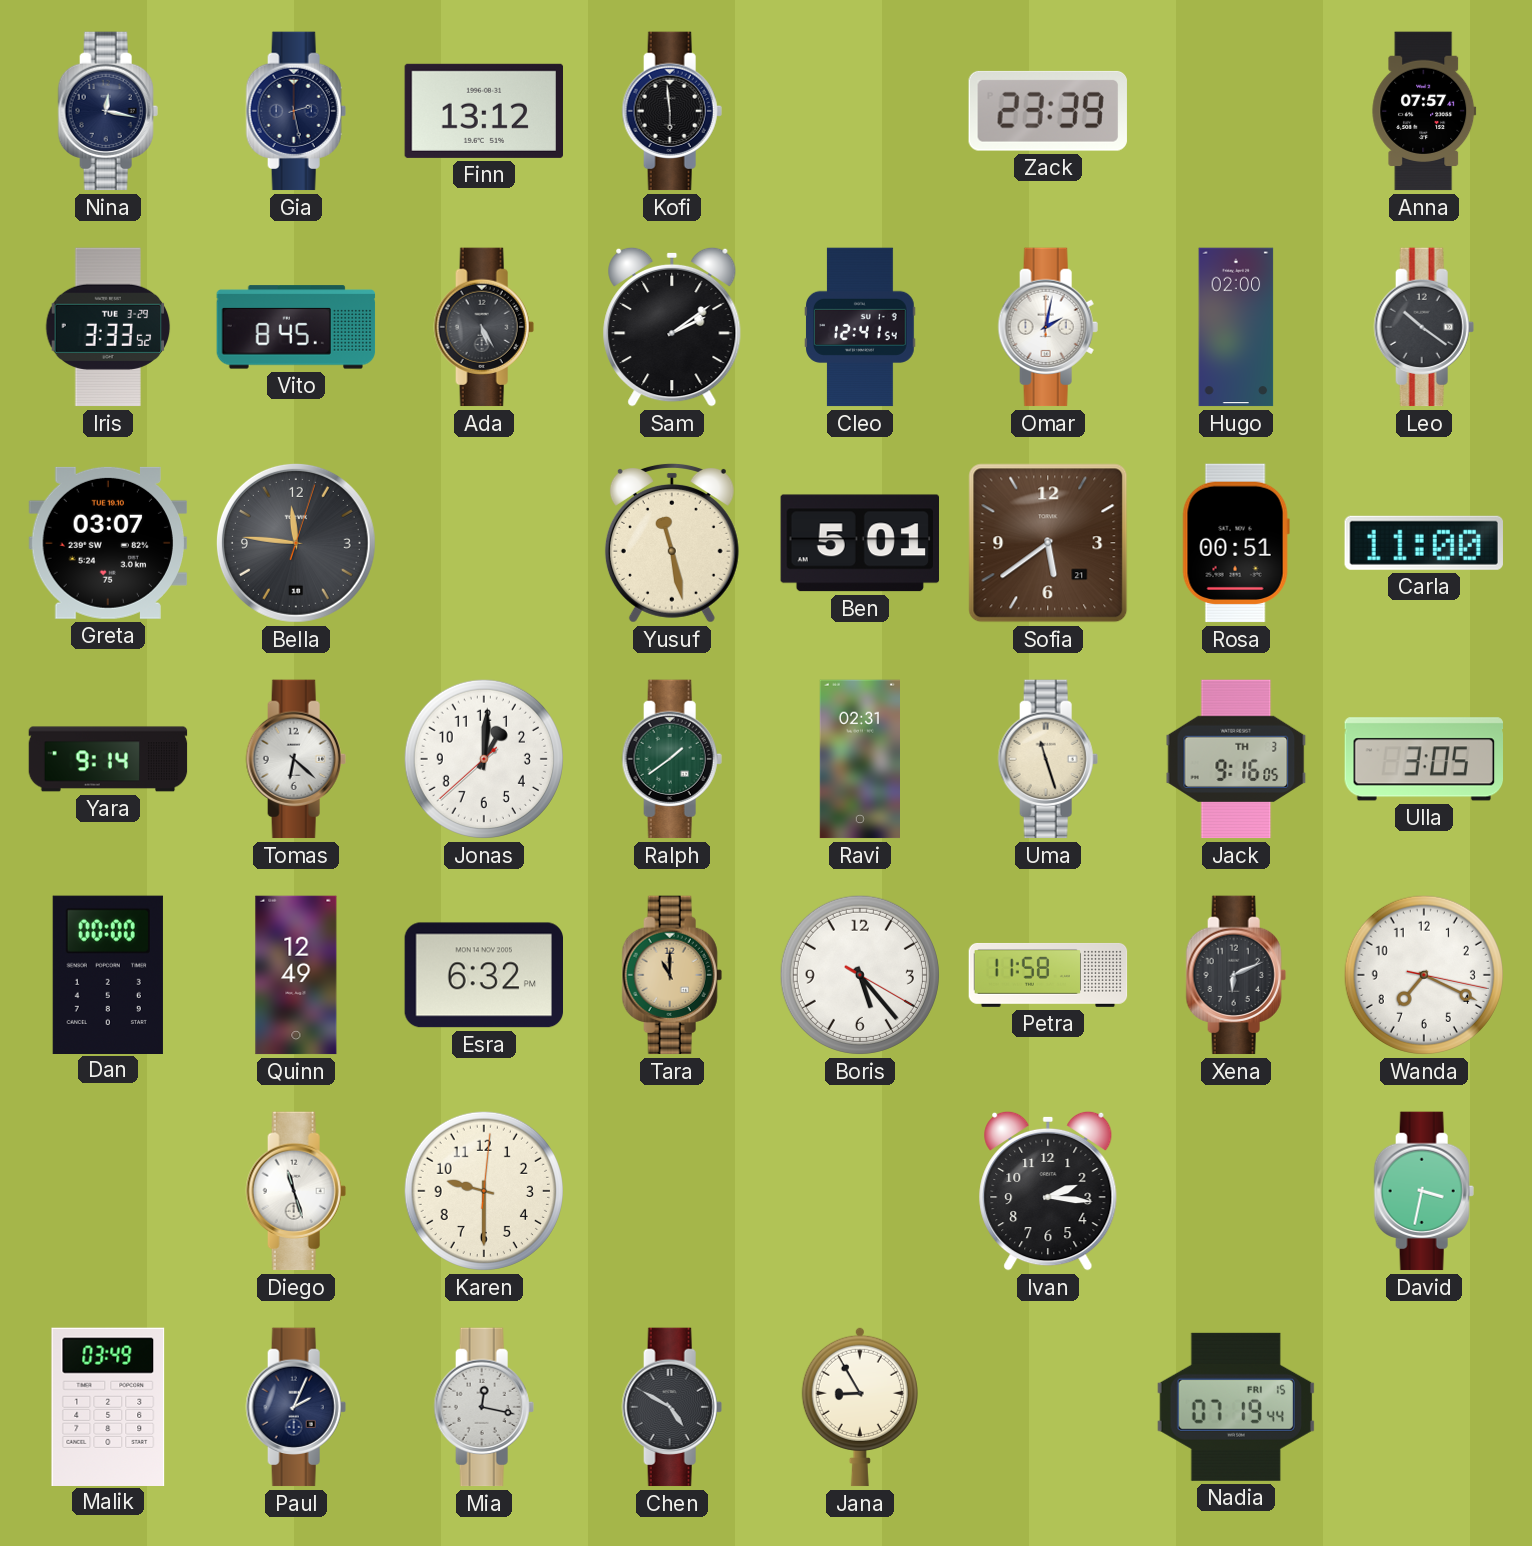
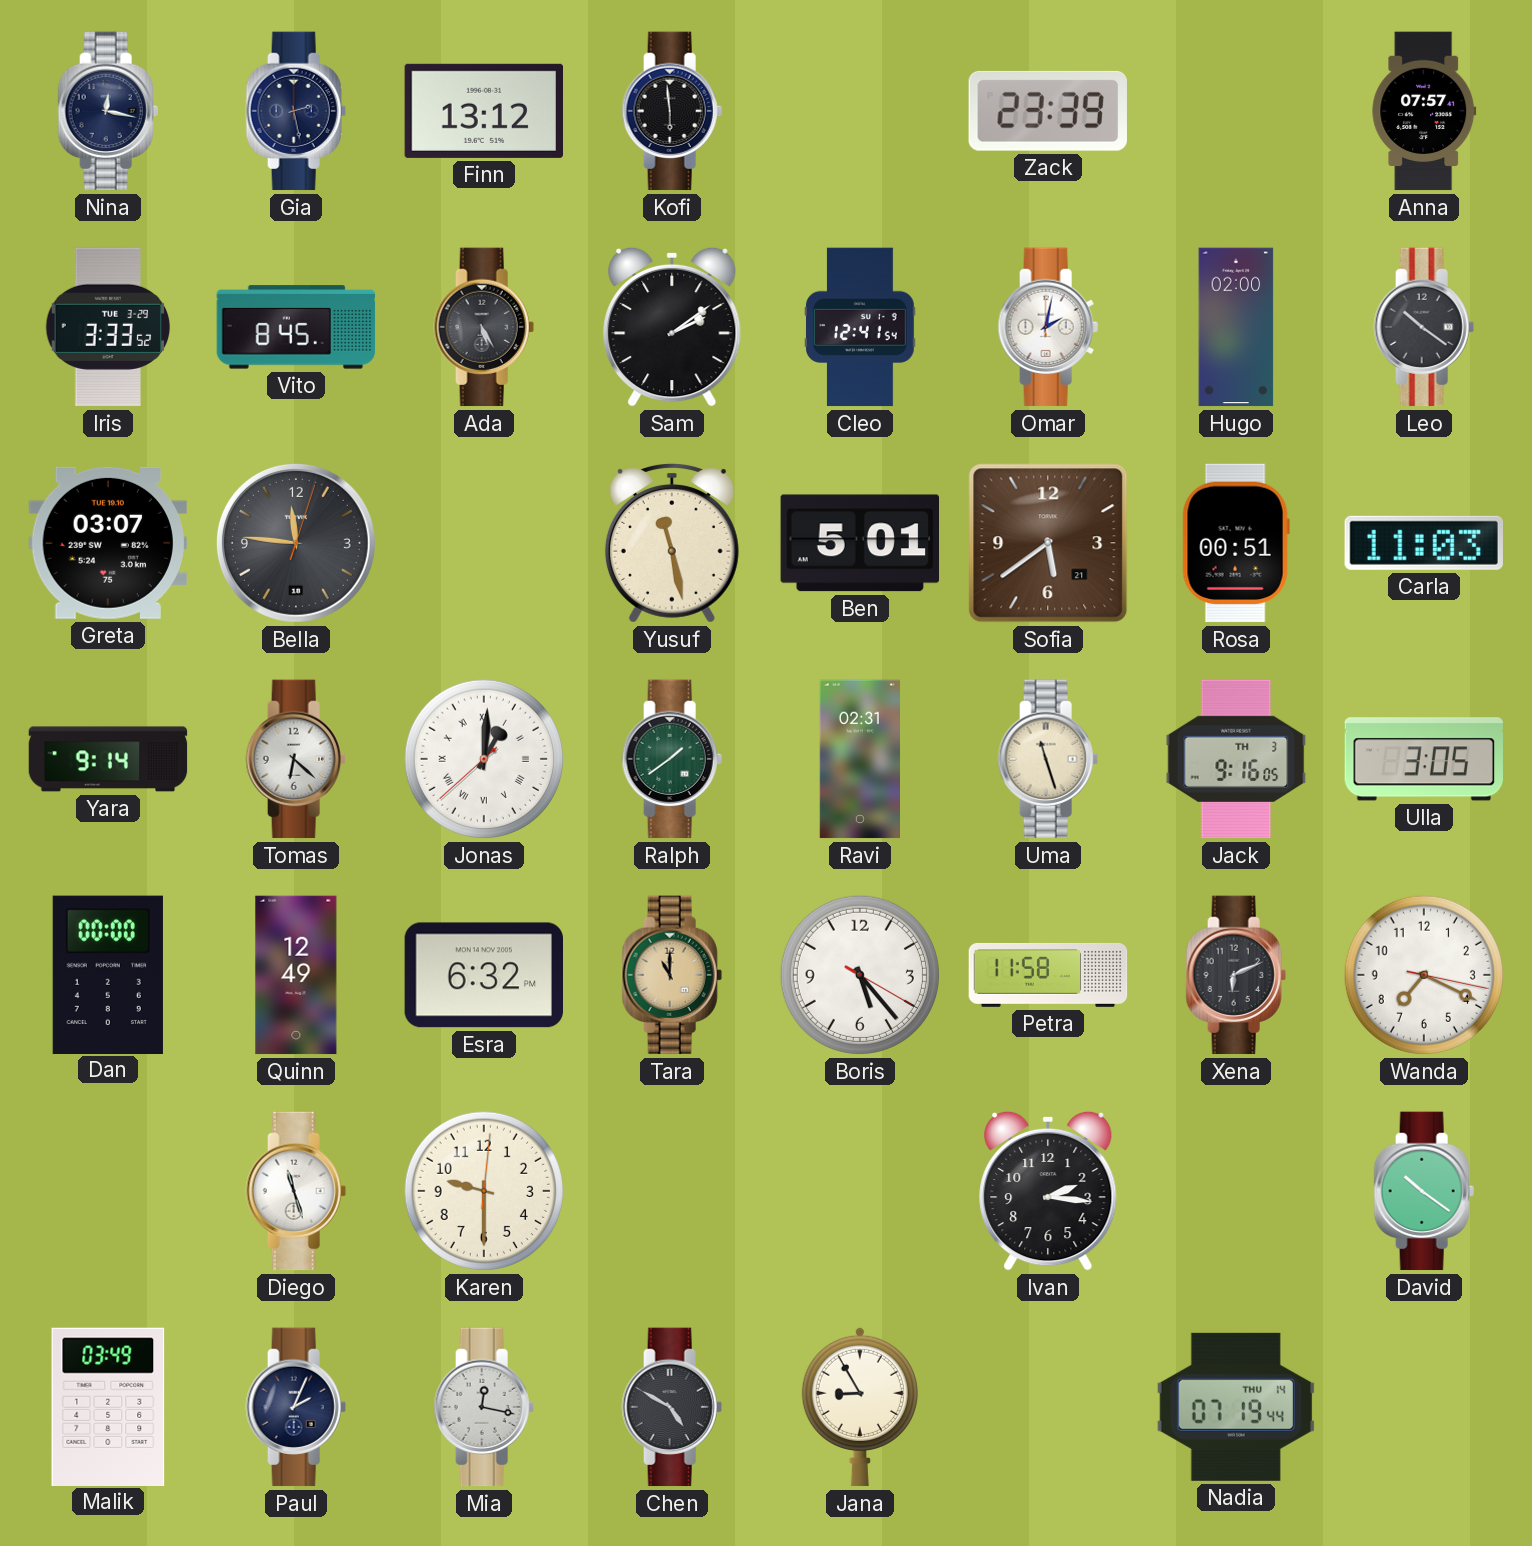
Carla: 11:00 -> 11:03
Jonas numerals: Arabic -> Roman
David: 3:32 -> 10:21
Nadia date: FRI 15 -> THU 14
